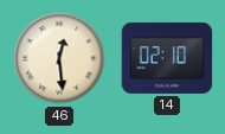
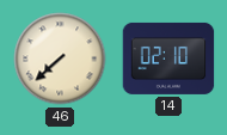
46: 12:29 -> 7:38
